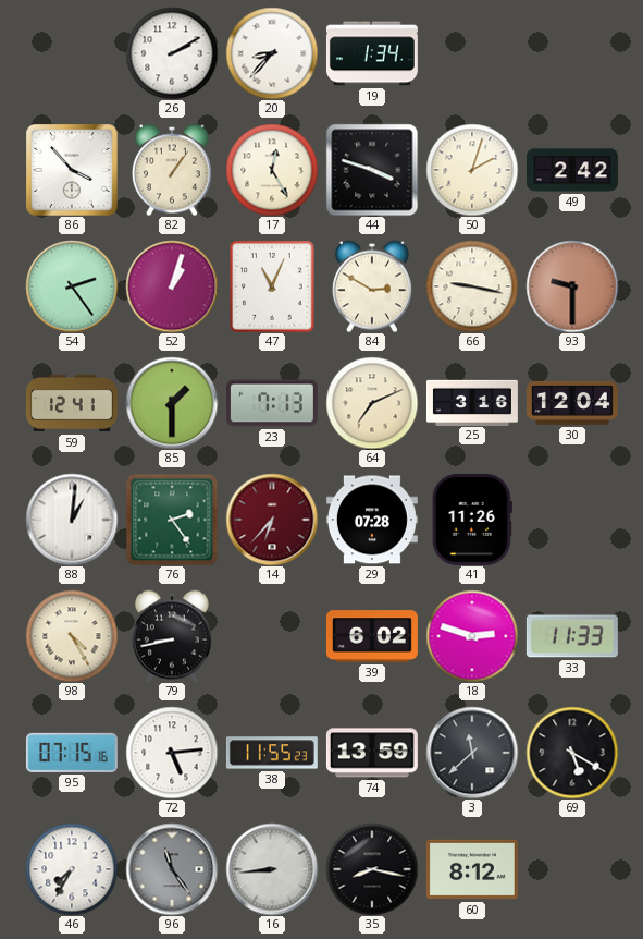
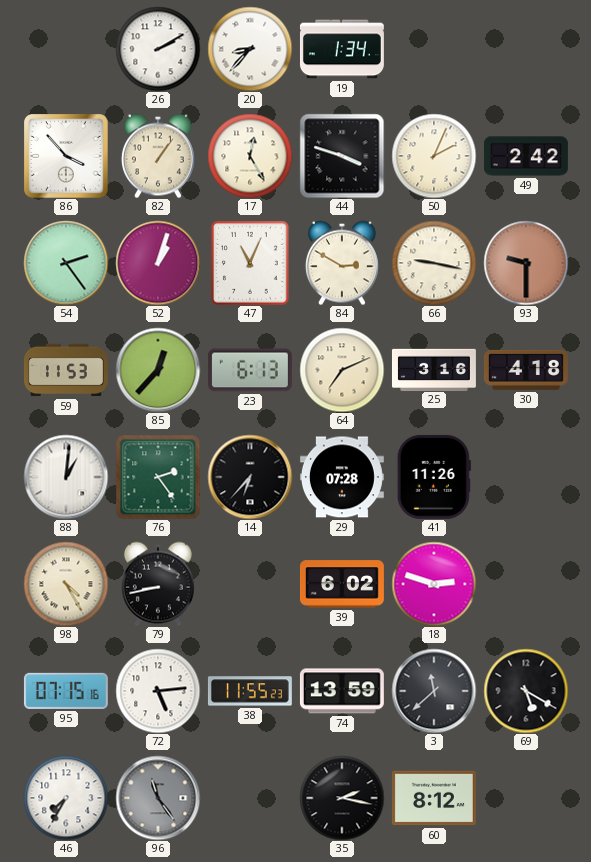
50: 2:03 -> 2:04
59: 12:41 -> 11:53
85: 1:30 -> 12:37
23: 7:13 -> 6:13
30: 12:04 -> 4:18
14 dial: burgundy -> black
33: 11:33 -> none
16: 8:44 -> none
35: 8:17 -> 2:17
